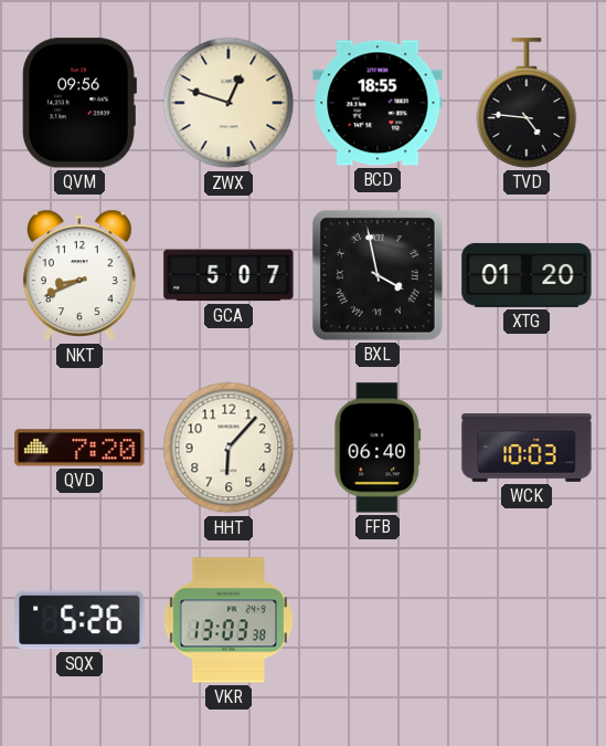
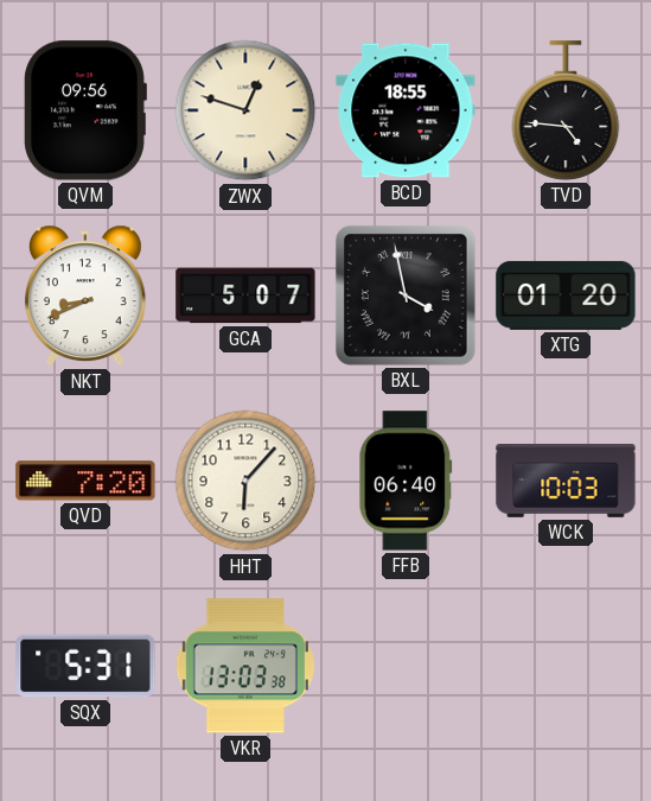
SQX: 5:26 -> 5:31
